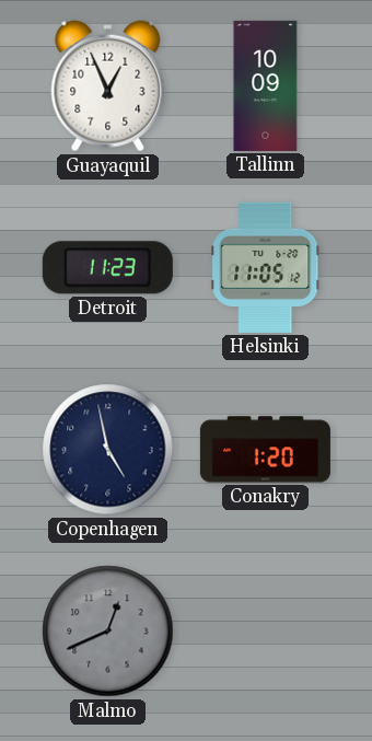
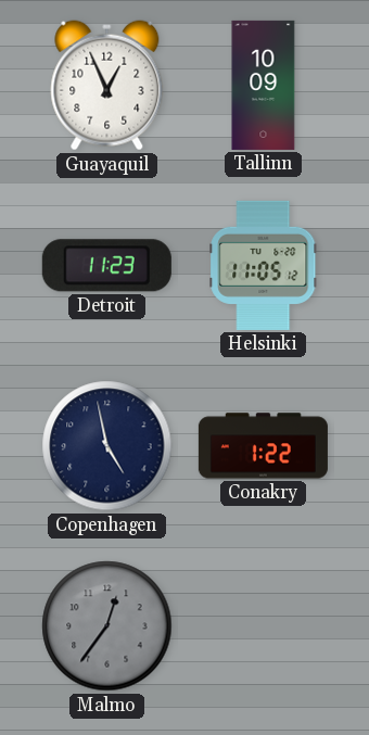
Conakry: 1:20 -> 1:22
Malmo: 12:41 -> 12:36
